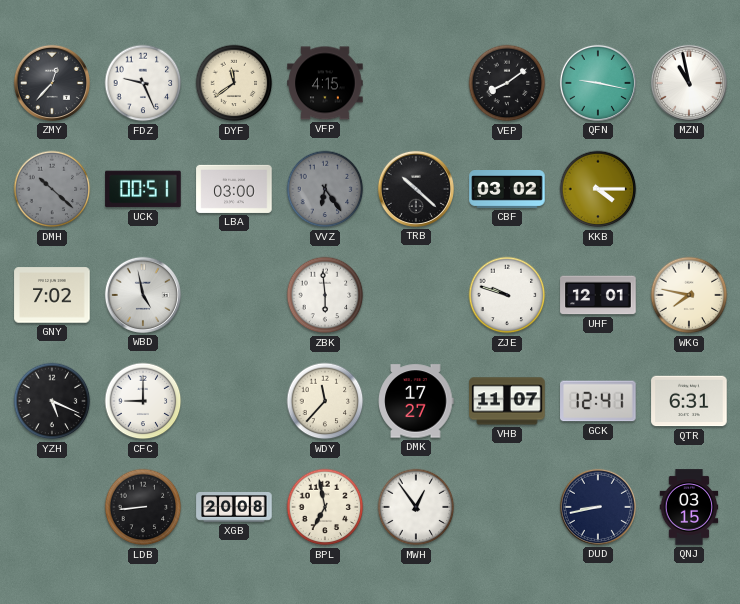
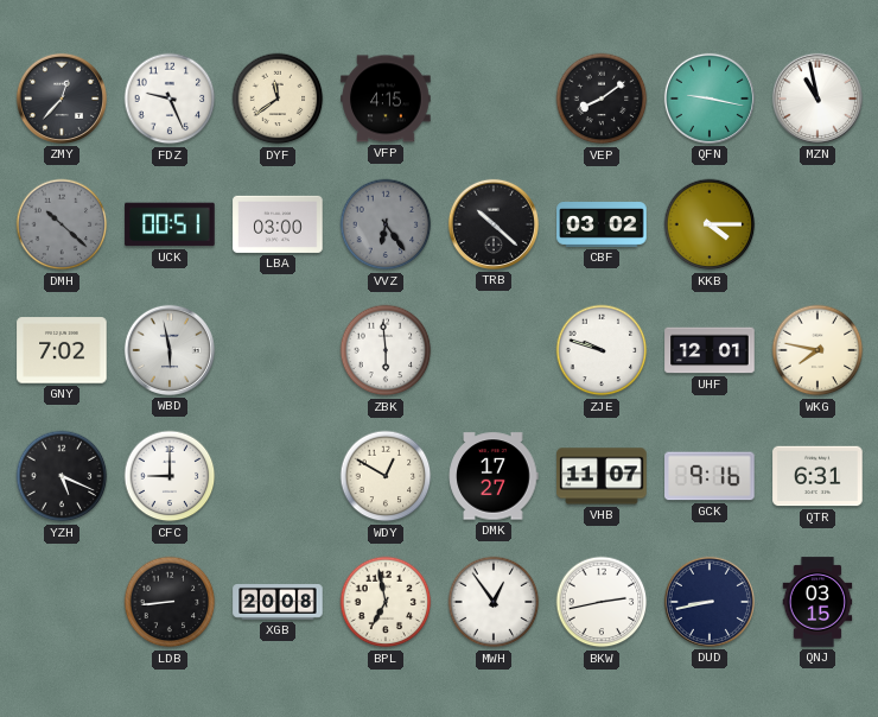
WBD: 4:58 -> 5:58
WDY: 11:37 -> 12:50
GCK: 12:41 -> 9:16
BKW: none -> 2:43
